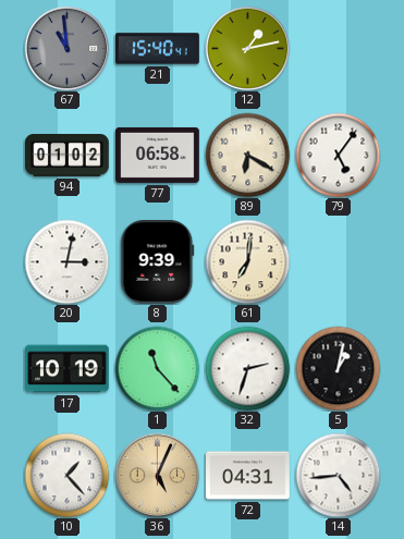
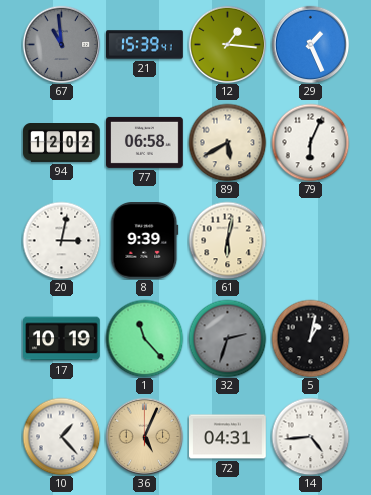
21: 15:40 -> 15:39
12: 1:13 -> 1:16
29: none -> 1:26
94: 01:02 -> 12:02
89: 6:20 -> 5:40
79: 5:06 -> 6:04
61: 7:01 -> 6:02
32 dial: white -> grey
